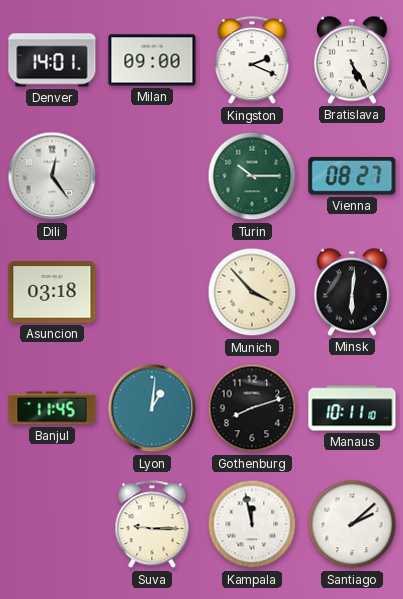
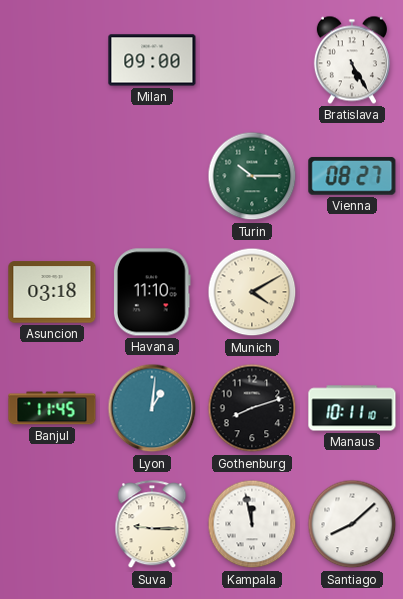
Denver: 14:01 -> none
Kingston: 2:19 -> none
Dili: 12:24 -> none
Havana: none -> 11:10
Munich: 3:53 -> 4:10
Minsk: 6:01 -> none
Santiago: 2:08 -> 8:08
